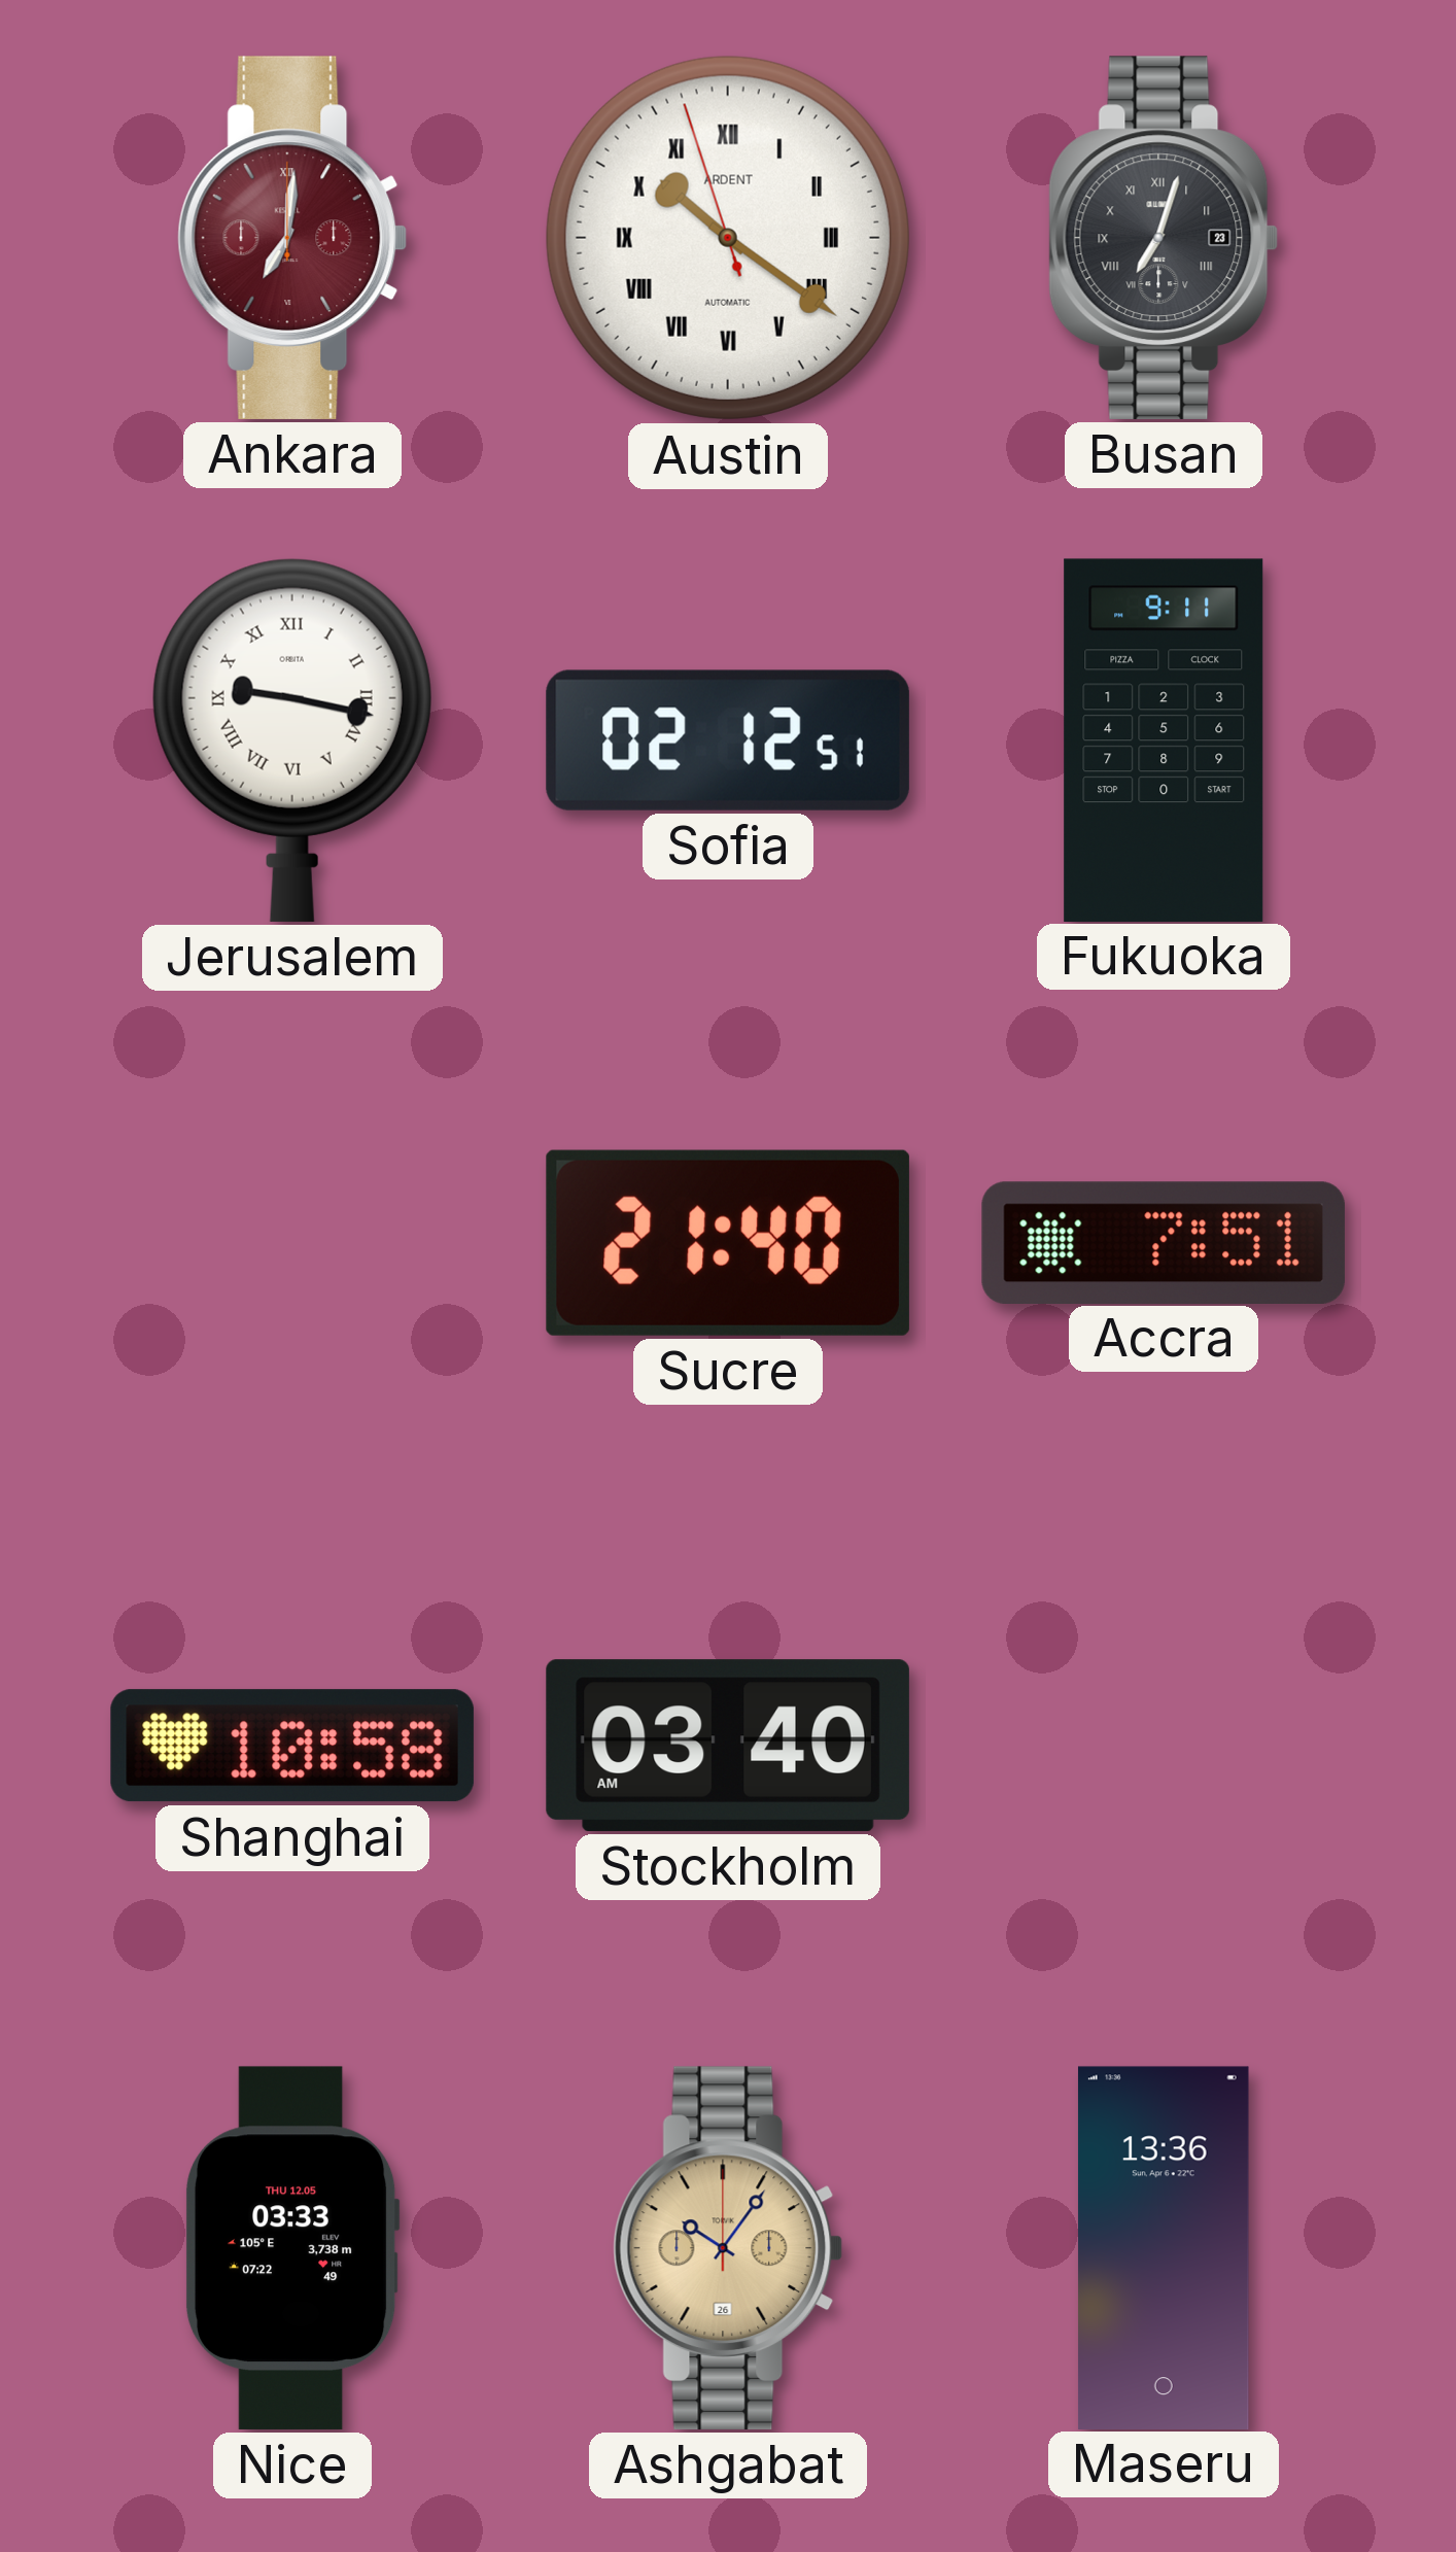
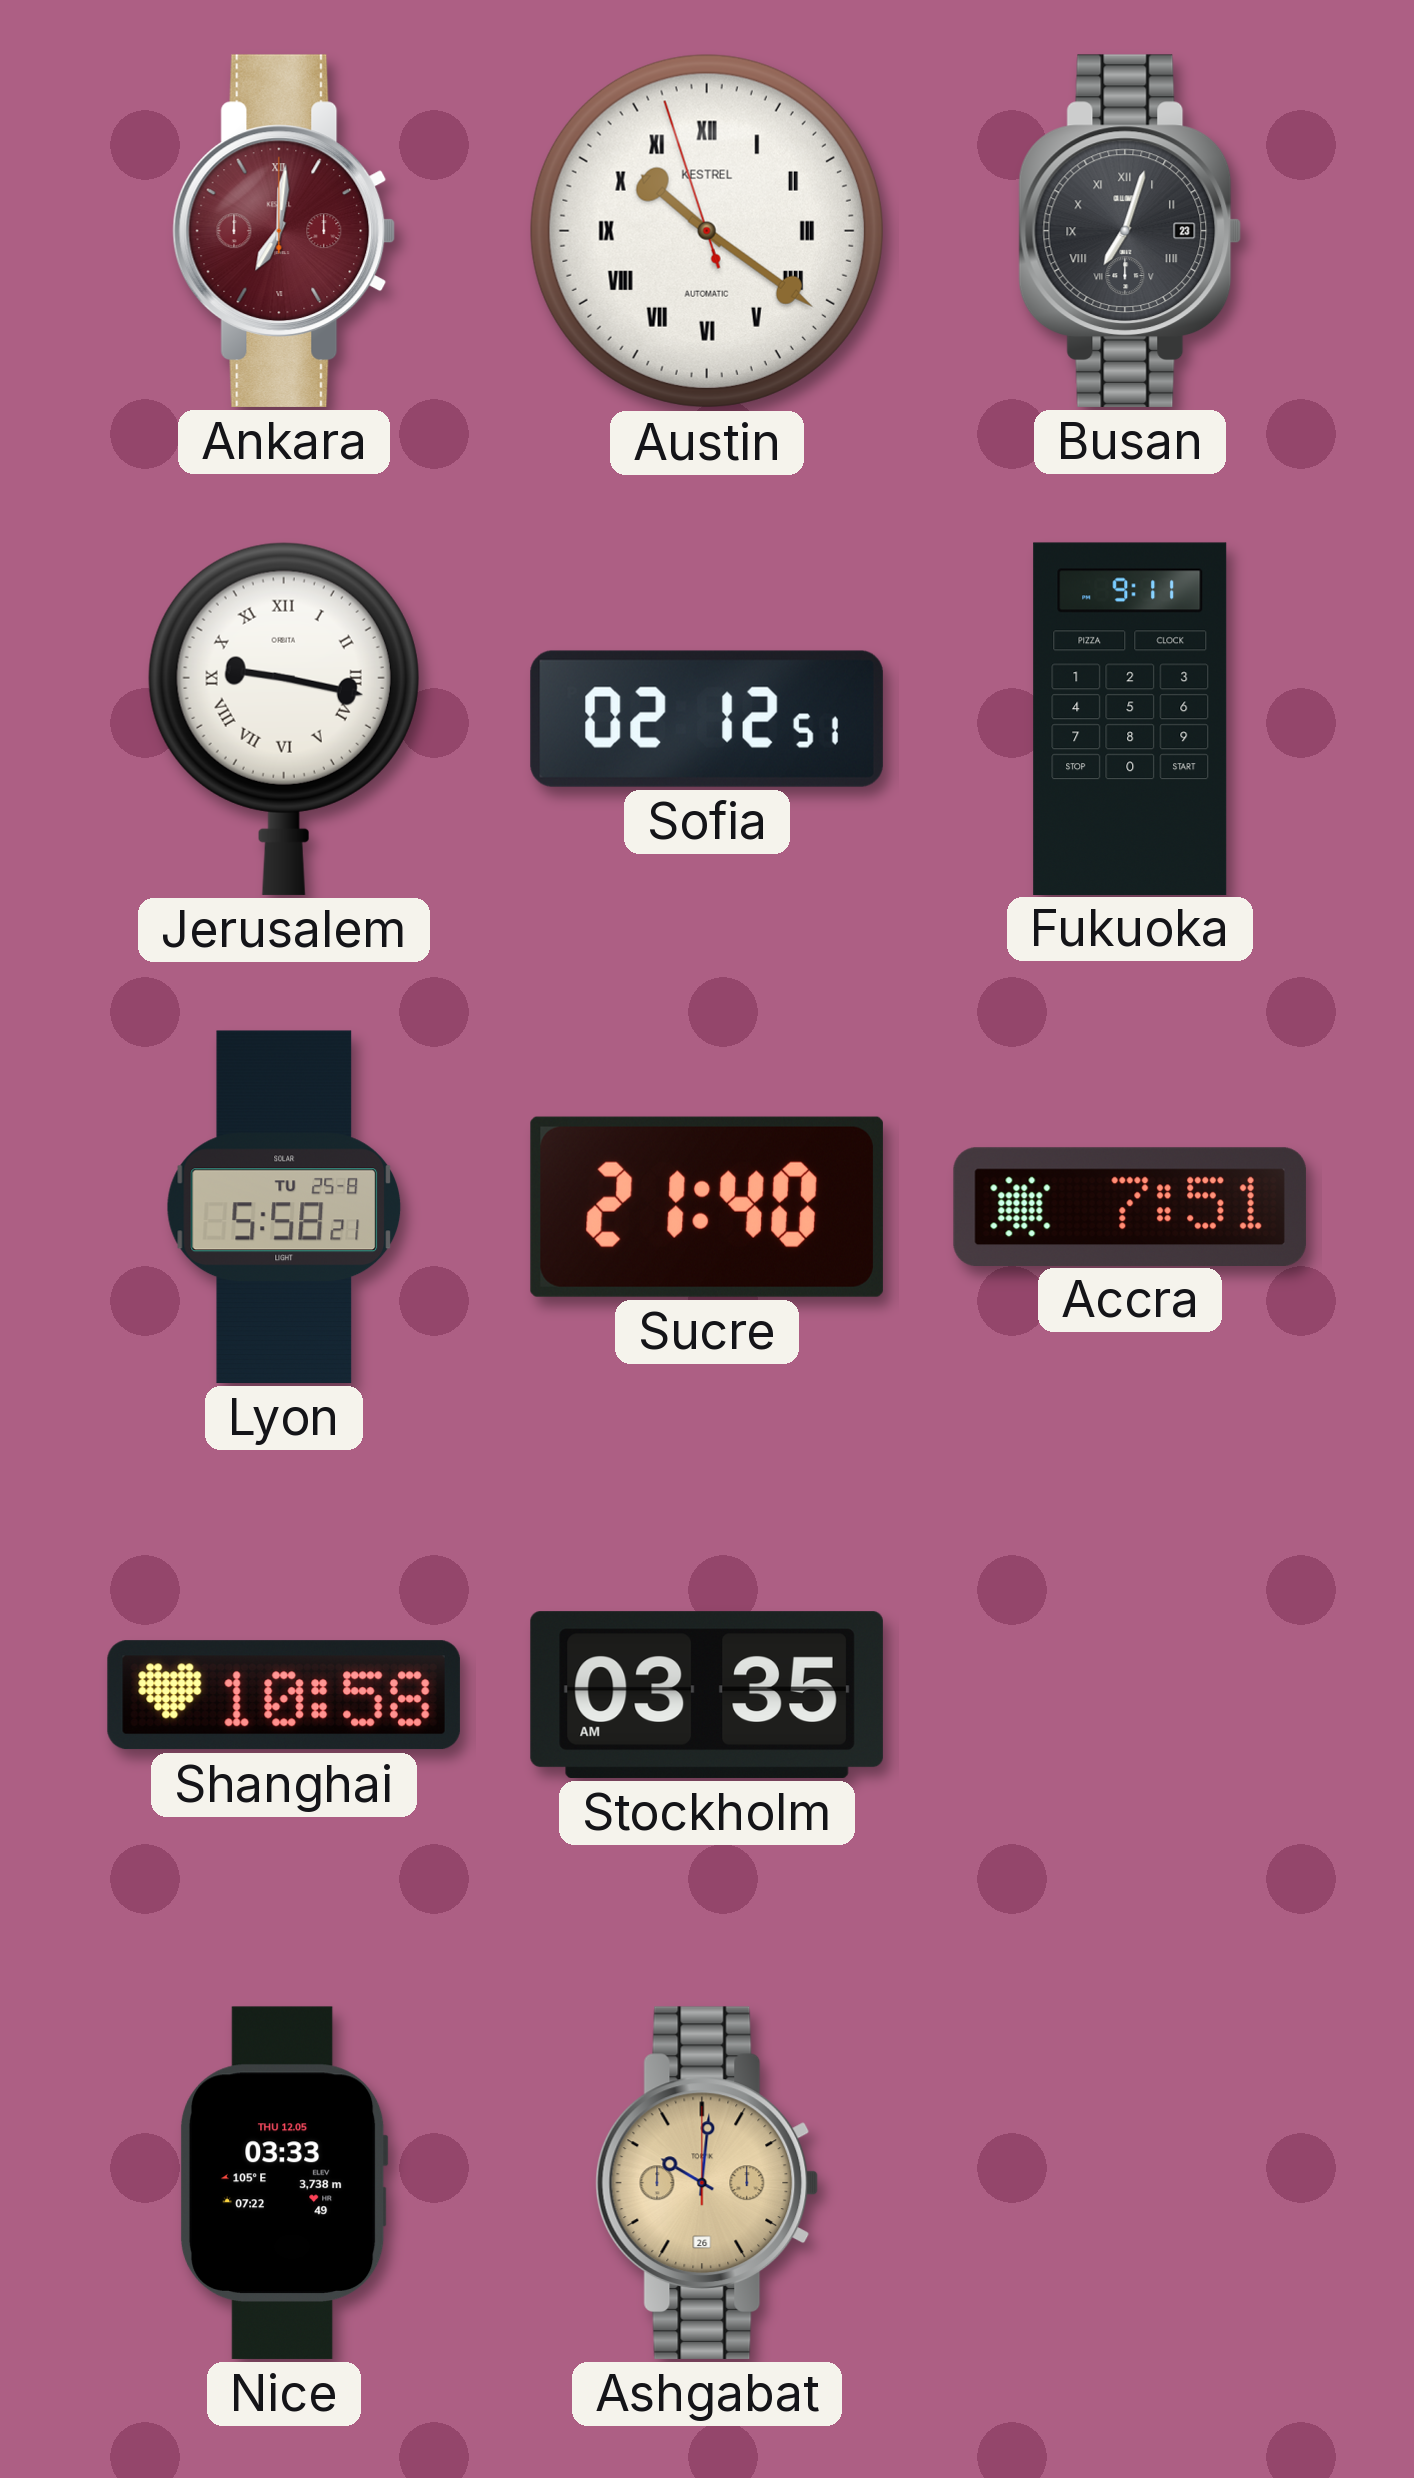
Austin brand: ARDENT -> KESTREL
Lyon: none -> 5:58
Stockholm: 03:40 -> 03:35
Ashgabat: 10:06 -> 10:01
Maseru: 13:36 -> none
